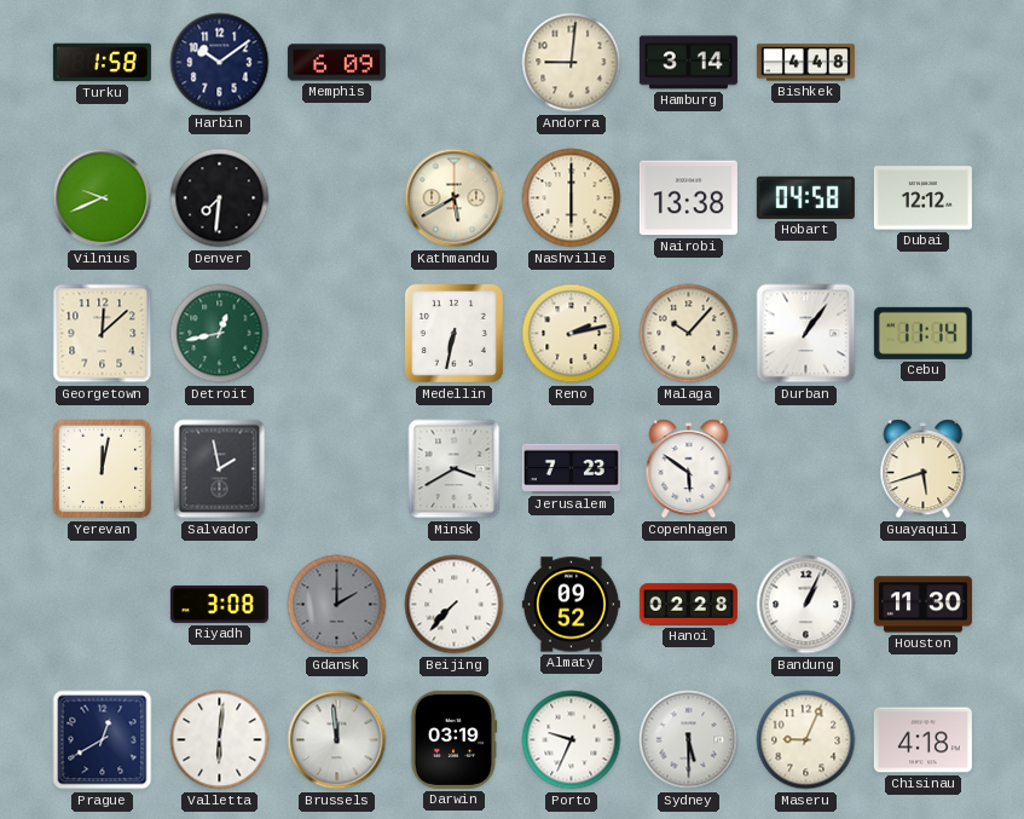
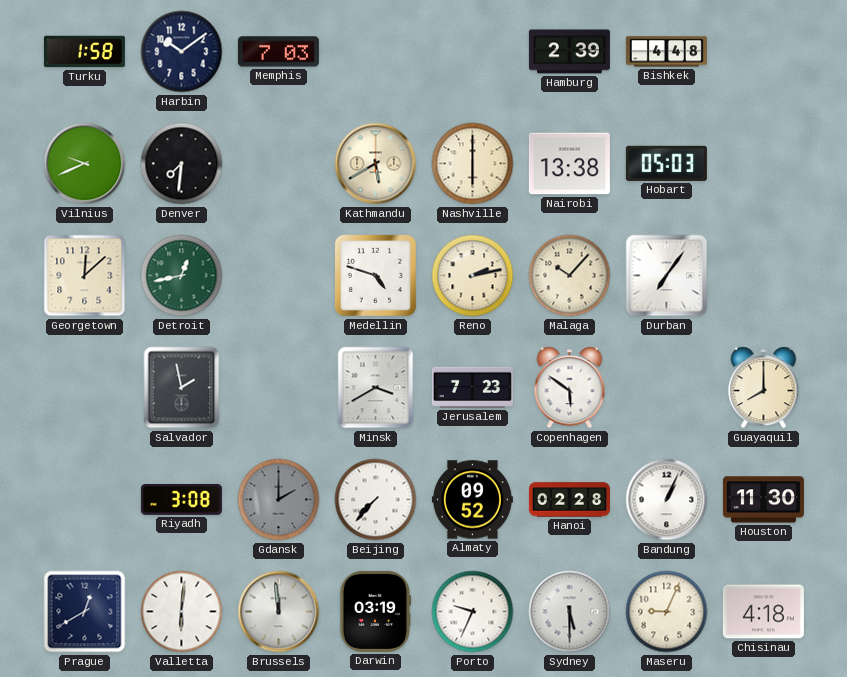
Memphis: 6:09 -> 7:03
Andorra: 9:01 -> none
Hamburg: 3:14 -> 2:39
Hobart: 04:58 -> 05:03
Dubai: 12:12 -> none
Medellin: 6:32 -> 4:48
Durban: 1:06 -> 7:06
Cebu: 11:14 -> none
Yerevan: 12:02 -> none
Guayaquil: 5:42 -> 8:00
